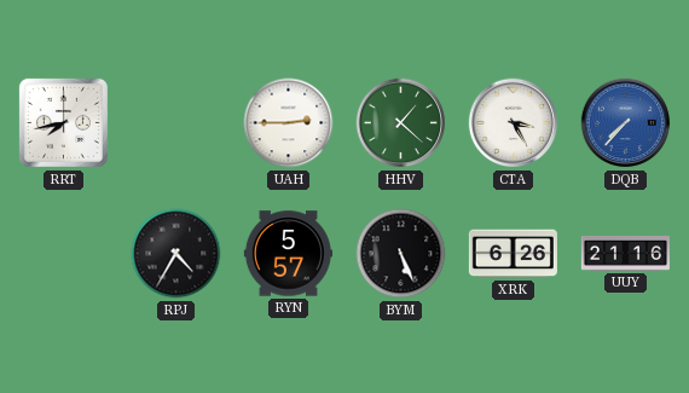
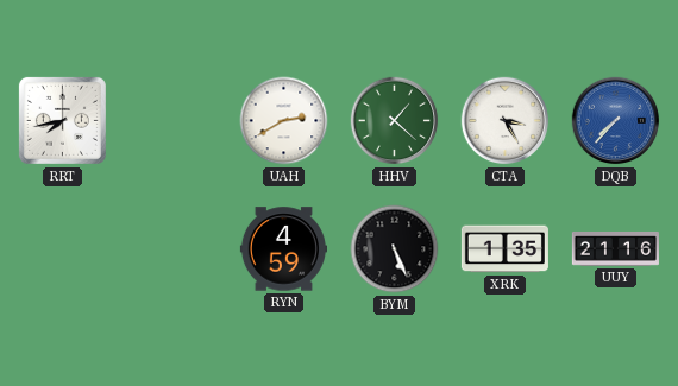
UAH: 2:45 -> 2:40
RPJ: 4:35 -> none
RYN: 5:57 -> 4:59
XRK: 6:26 -> 1:35
